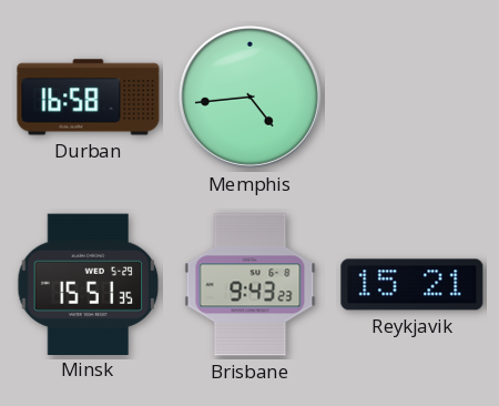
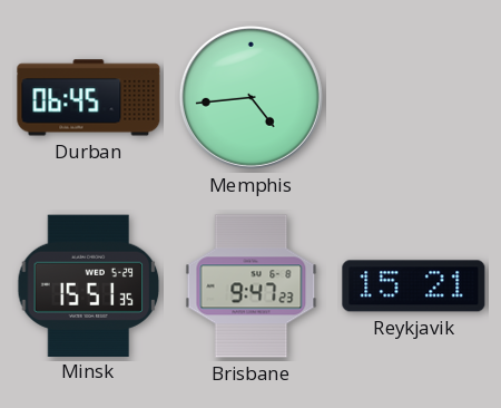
Durban: 16:58 -> 06:45
Brisbane: 9:43 -> 9:47
